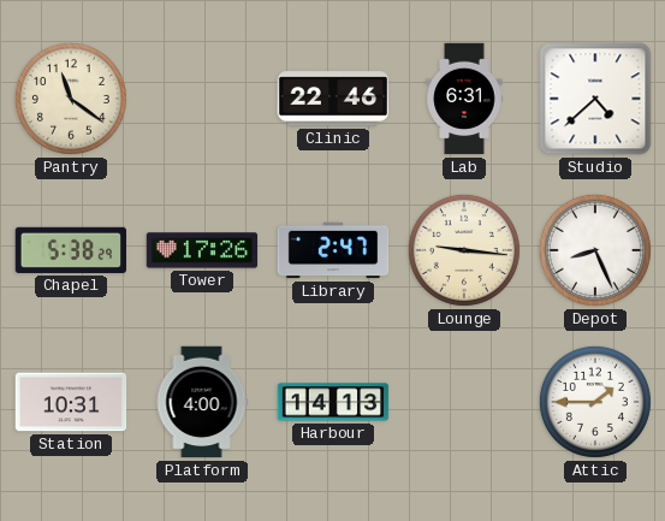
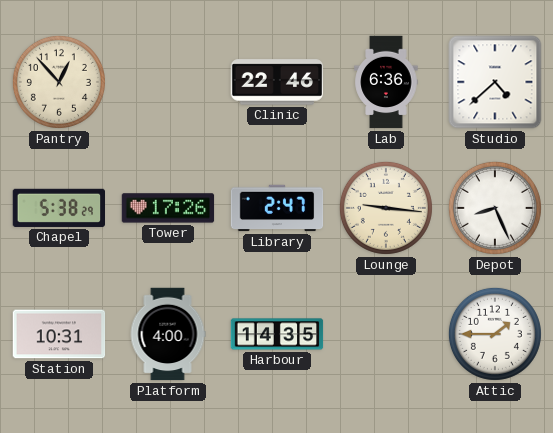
Pantry: 11:21 -> 12:53
Lab: 6:31 -> 6:36
Harbour: 14:13 -> 14:35
